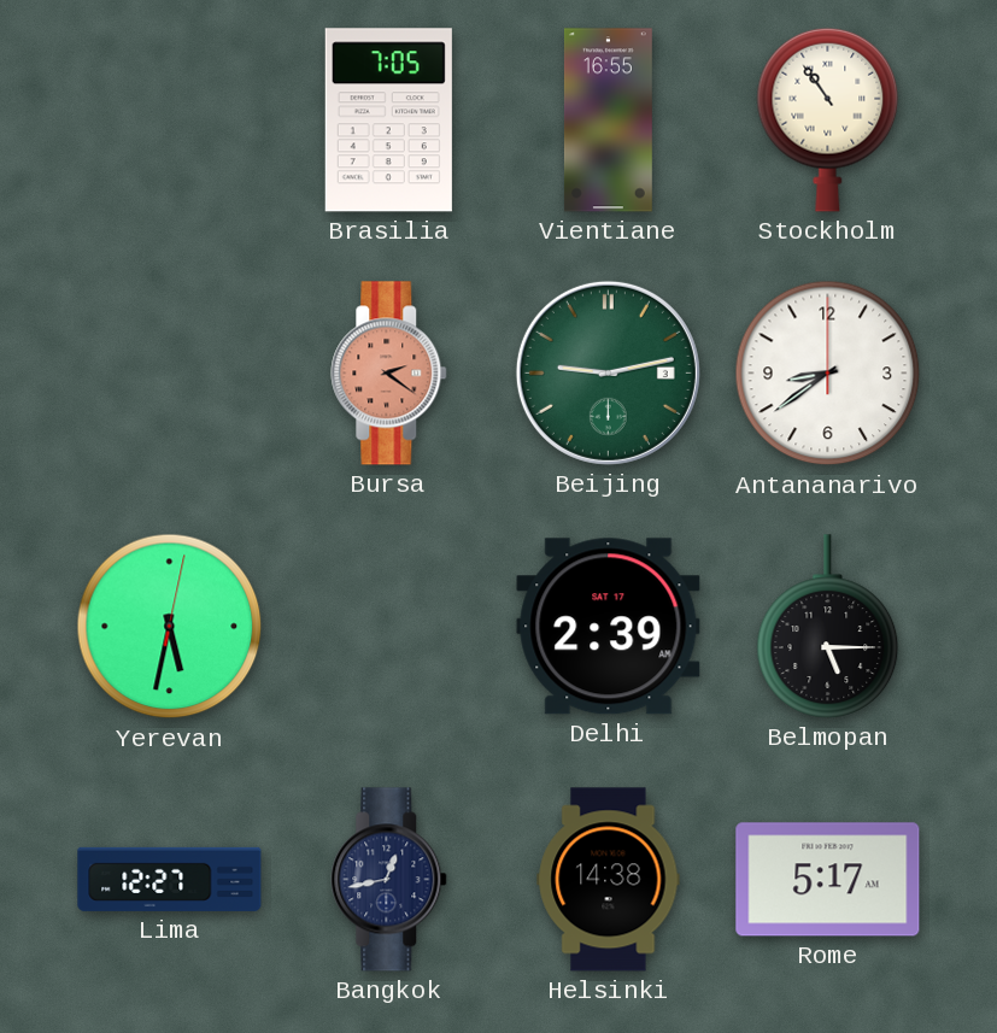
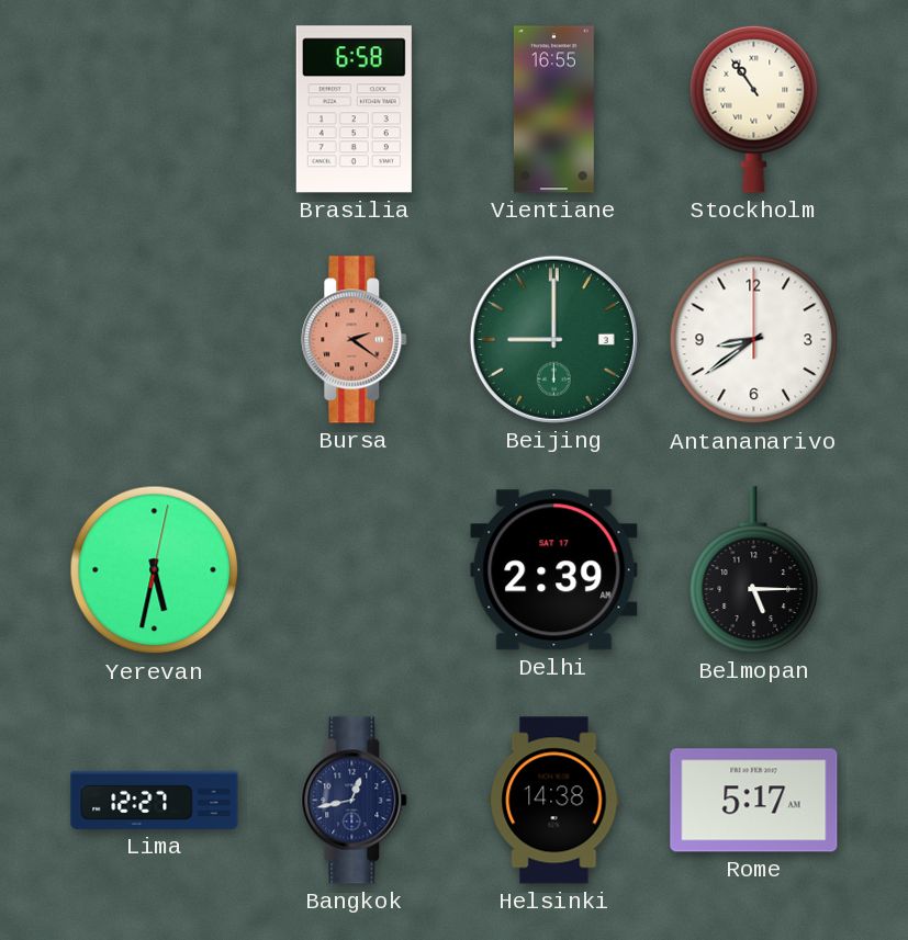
Brasilia: 7:05 -> 6:58
Beijing: 9:13 -> 9:00
